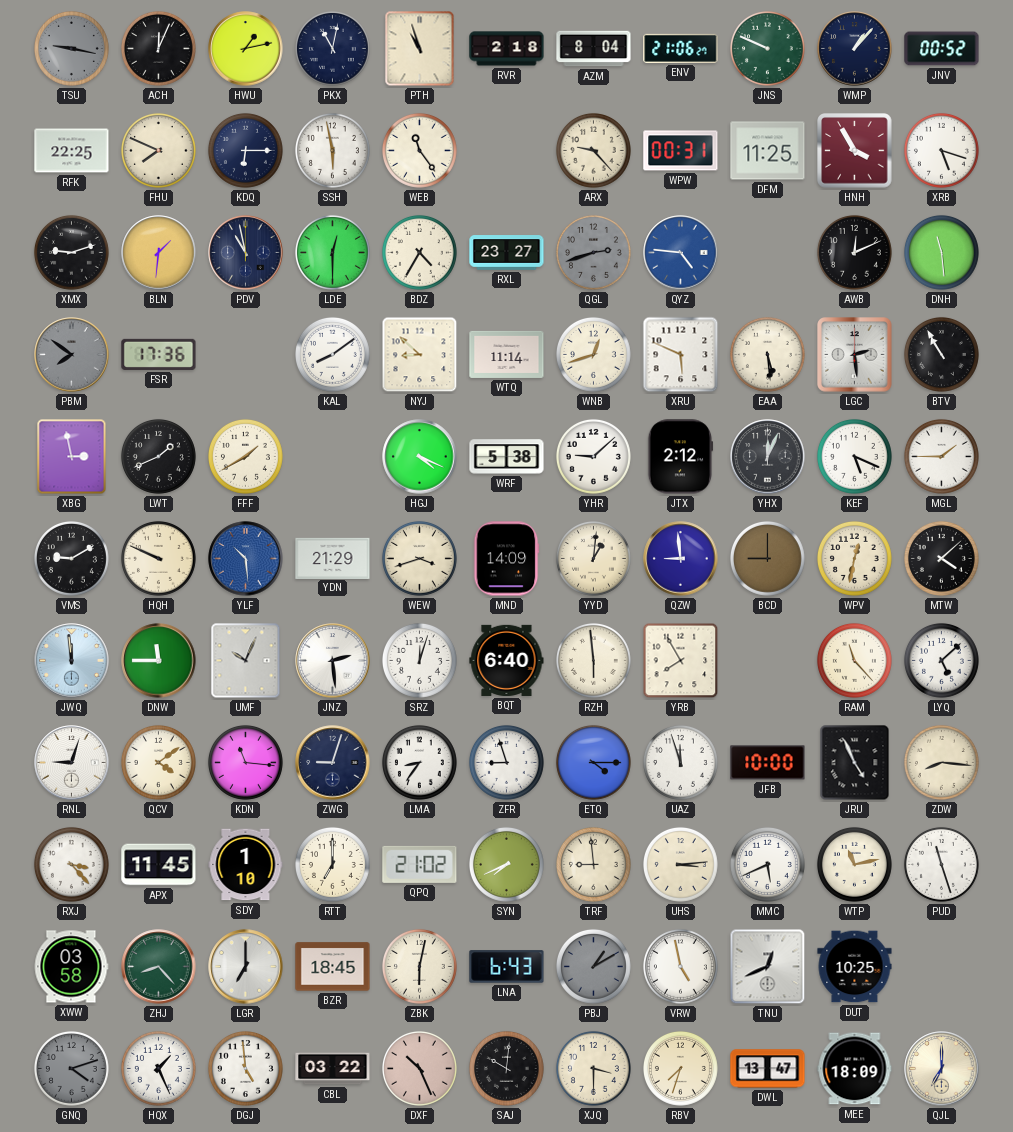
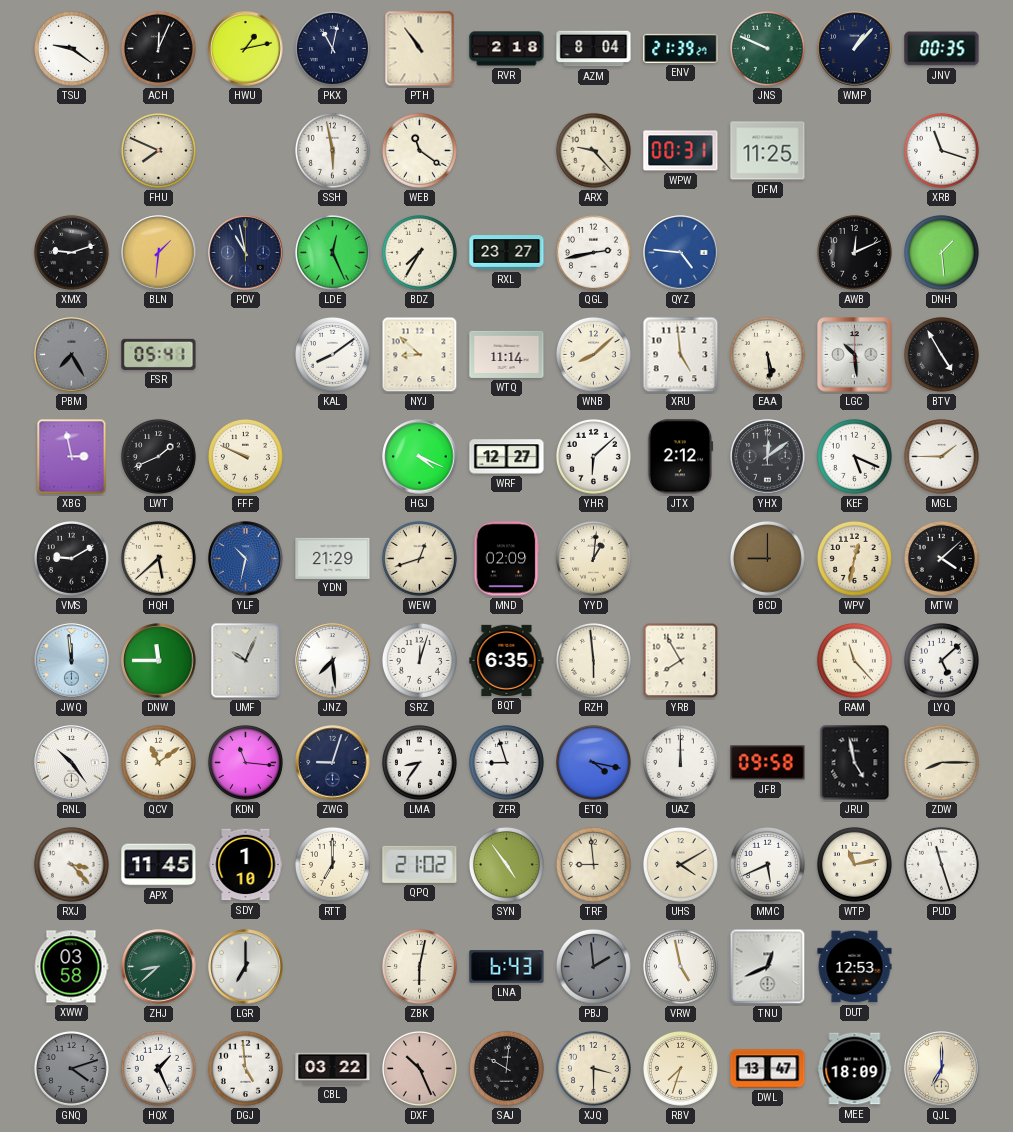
TSU: 9:17 -> 9:21
TSU dial: grey -> white
PTH: 10:57 -> 10:54
ENV: 21:06 -> 21:39
JNV: 00:52 -> 00:35
RFK: 22:25 -> none
KDQ: 6:15 -> none
WEB: 11:24 -> 11:21
HNH: 3:55 -> none
XRB: 5:18 -> 11:18
LDE: 12:30 -> 12:26
BDZ: 4:35 -> 7:35
QGL: 2:42 -> 2:43
QGL dial: grey -> white
DNH: 11:29 -> 1:29
PBM: 7:51 -> 7:25
FSR: 17:36 -> 05:41
WNB: 12:42 -> 8:08
XRU: 5:49 -> 4:59
LGC: 2:29 -> 10:29
BTV: 10:55 -> 4:55
FFF: 1:40 -> 9:49
WRF: 5:38 -> 12:27
YHR: 9:08 -> 6:08
YHX: 12:04 -> 12:09
HQH: 9:49 -> 5:38
YLF: 10:29 -> 10:32
WEW: 3:42 -> 12:42
MND: 14:09 -> 02:09
QZW: 8:59 -> none
JNZ: 2:29 -> 7:29
BQT: 6:40 -> 6:35
RNL: 9:03 -> 10:24
QCV: 4:09 -> 11:09
ETQ: 4:15 -> 4:17
UAZ: 11:57 -> 12:00
JFB: 10:00 -> 09:58
JRU: 4:56 -> 4:58
ZDW: 8:16 -> 8:15
SYN: 7:41 -> 4:54
UHS: 3:14 -> 4:10
ZHJ: 8:23 -> 8:38
BZR: 18:45 -> none
PBJ: 1:10 -> 1:59
DUT: 10:25 -> 12:53
